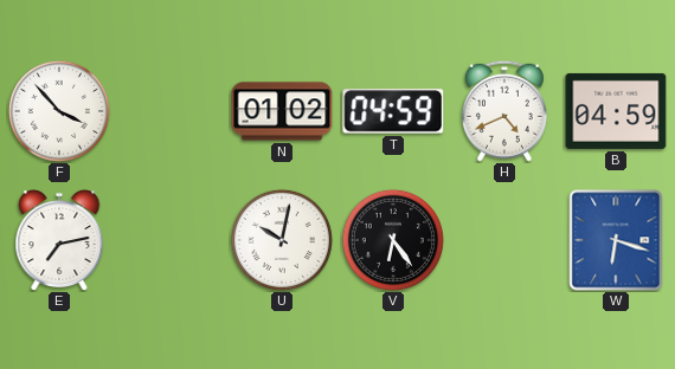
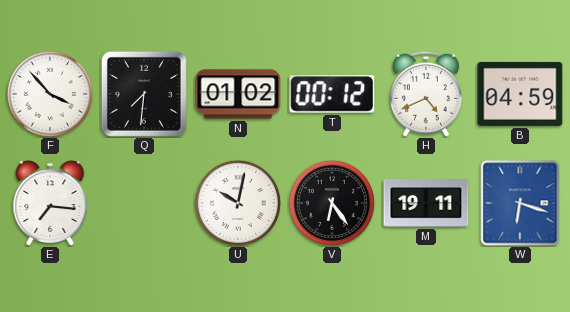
Q: none -> 7:31
T: 04:59 -> 00:12
E: 7:13 -> 7:16
M: none -> 19:11
